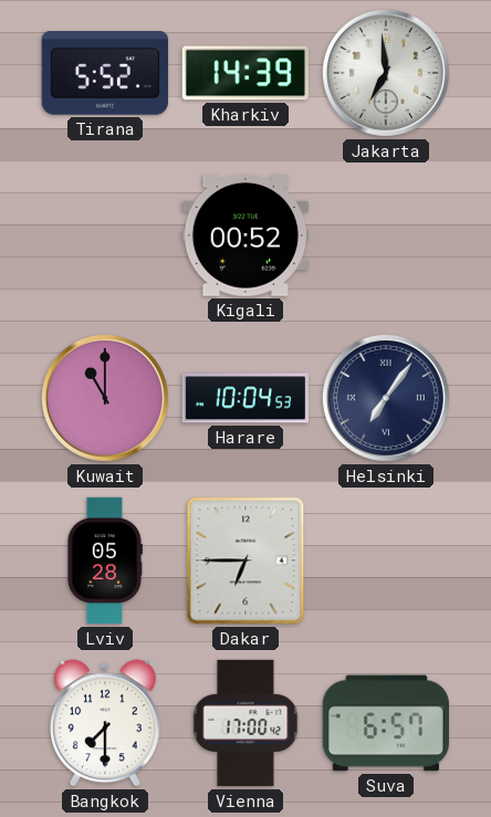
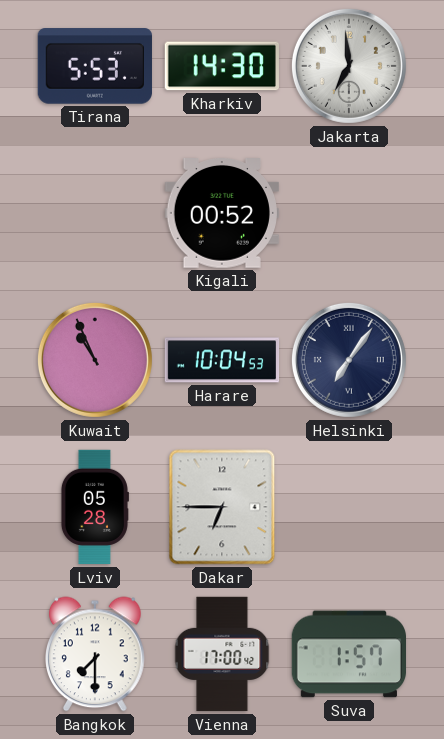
Tirana: 5:52 -> 5:53
Kharkiv: 14:39 -> 14:30
Kuwait: 11:00 -> 10:56
Suva: 6:57 -> 1:57
